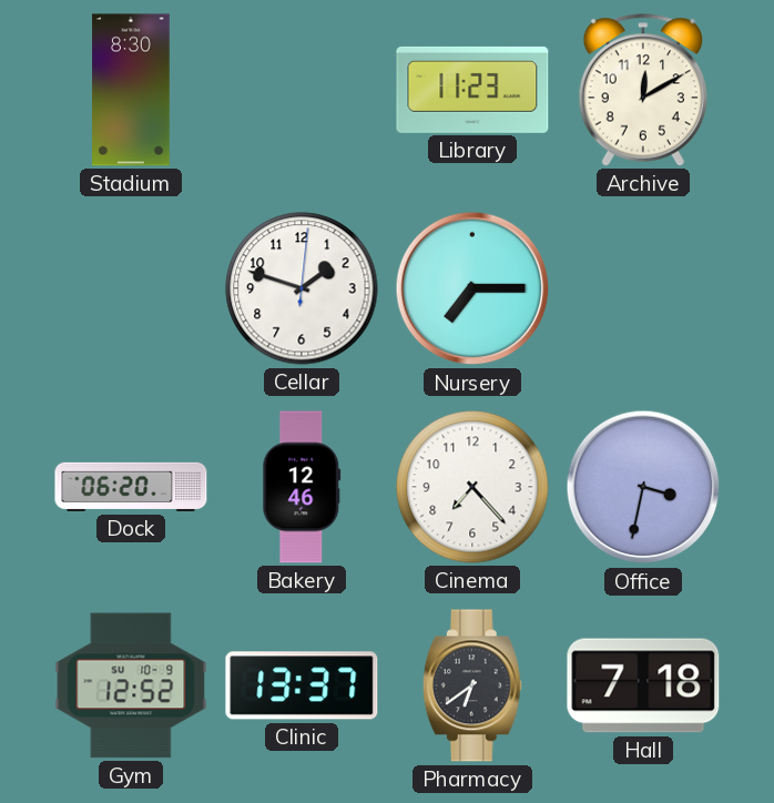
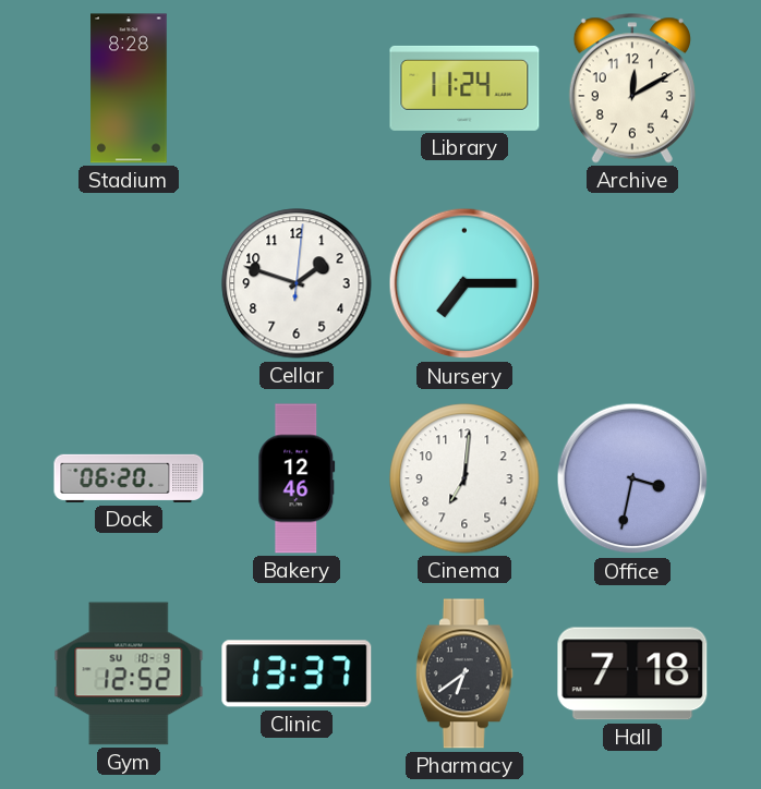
Stadium: 8:30 -> 8:28
Library: 11:23 -> 11:24
Cinema: 7:23 -> 7:01
